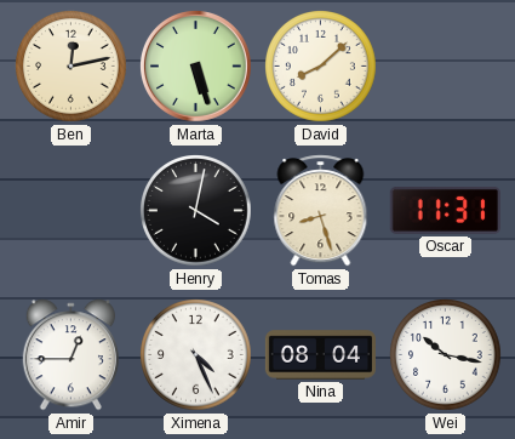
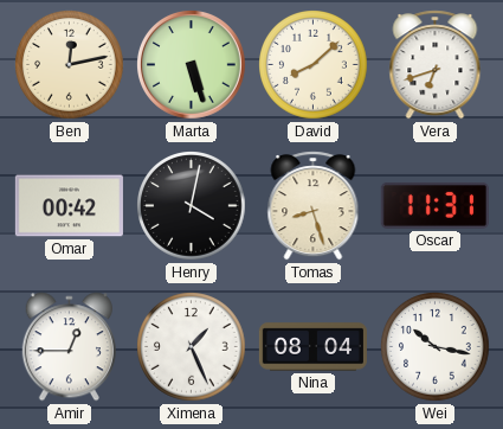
Vera: none -> 6:42
Omar: none -> 00:42
Ximena: 4:26 -> 1:26
